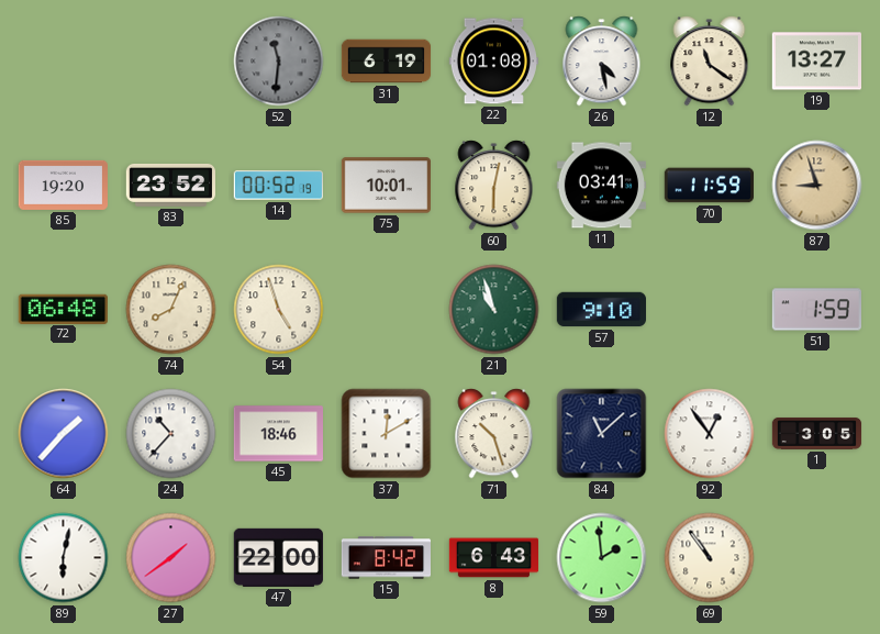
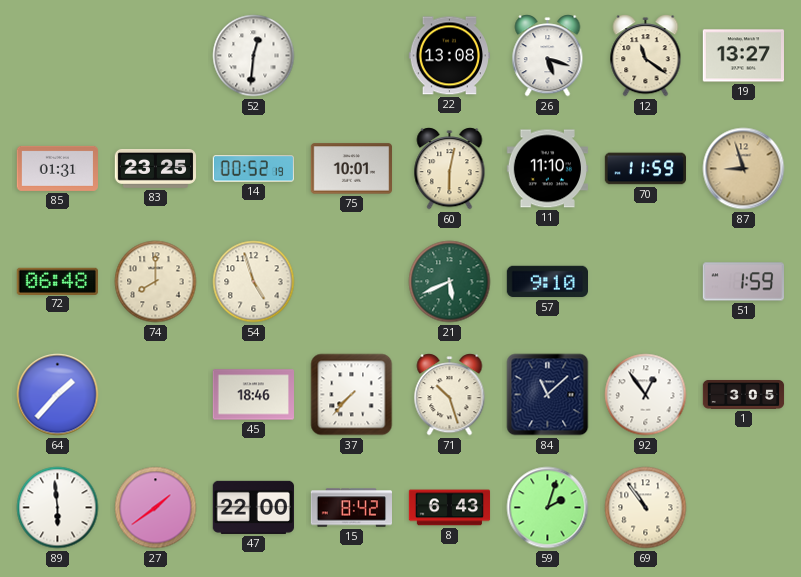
52: 11:31 -> 12:31
52 dial: grey -> white
31: 6:19 -> none
22: 01:08 -> 13:08
26: 4:28 -> 5:18
85: 19:20 -> 01:31
83: 23:52 -> 23:25
11: 03:41 -> 11:10
74: 8:04 -> 8:00
21: 10:57 -> 5:41
24: 10:37 -> none
37: 12:10 -> 7:37
89: 6:02 -> 5:59
59: 1:59 -> 2:03
